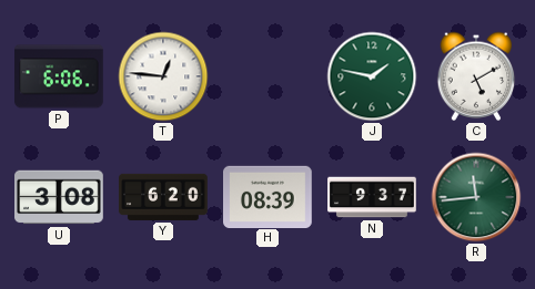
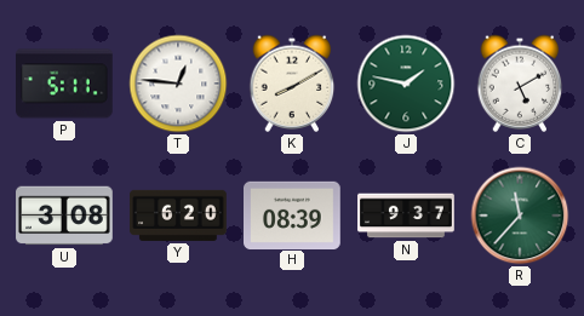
P: 6:06 -> 5:11
K: none -> 8:10
R: 11:44 -> 11:37
